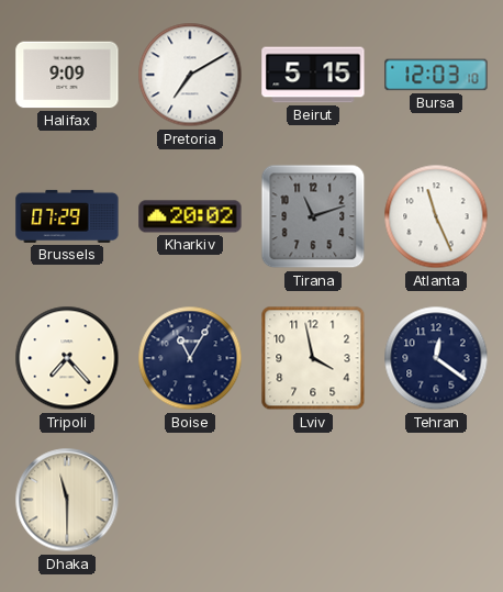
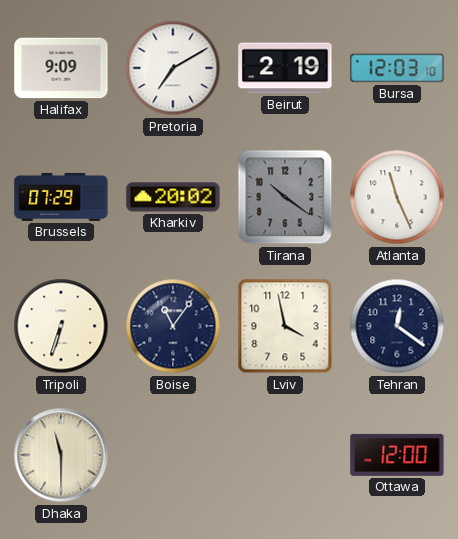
Beirut: 5:15 -> 2:19
Tirana: 11:12 -> 10:21
Tripoli: 7:23 -> 6:33
Boise: 11:05 -> 11:06
Ottawa: none -> 12:00
